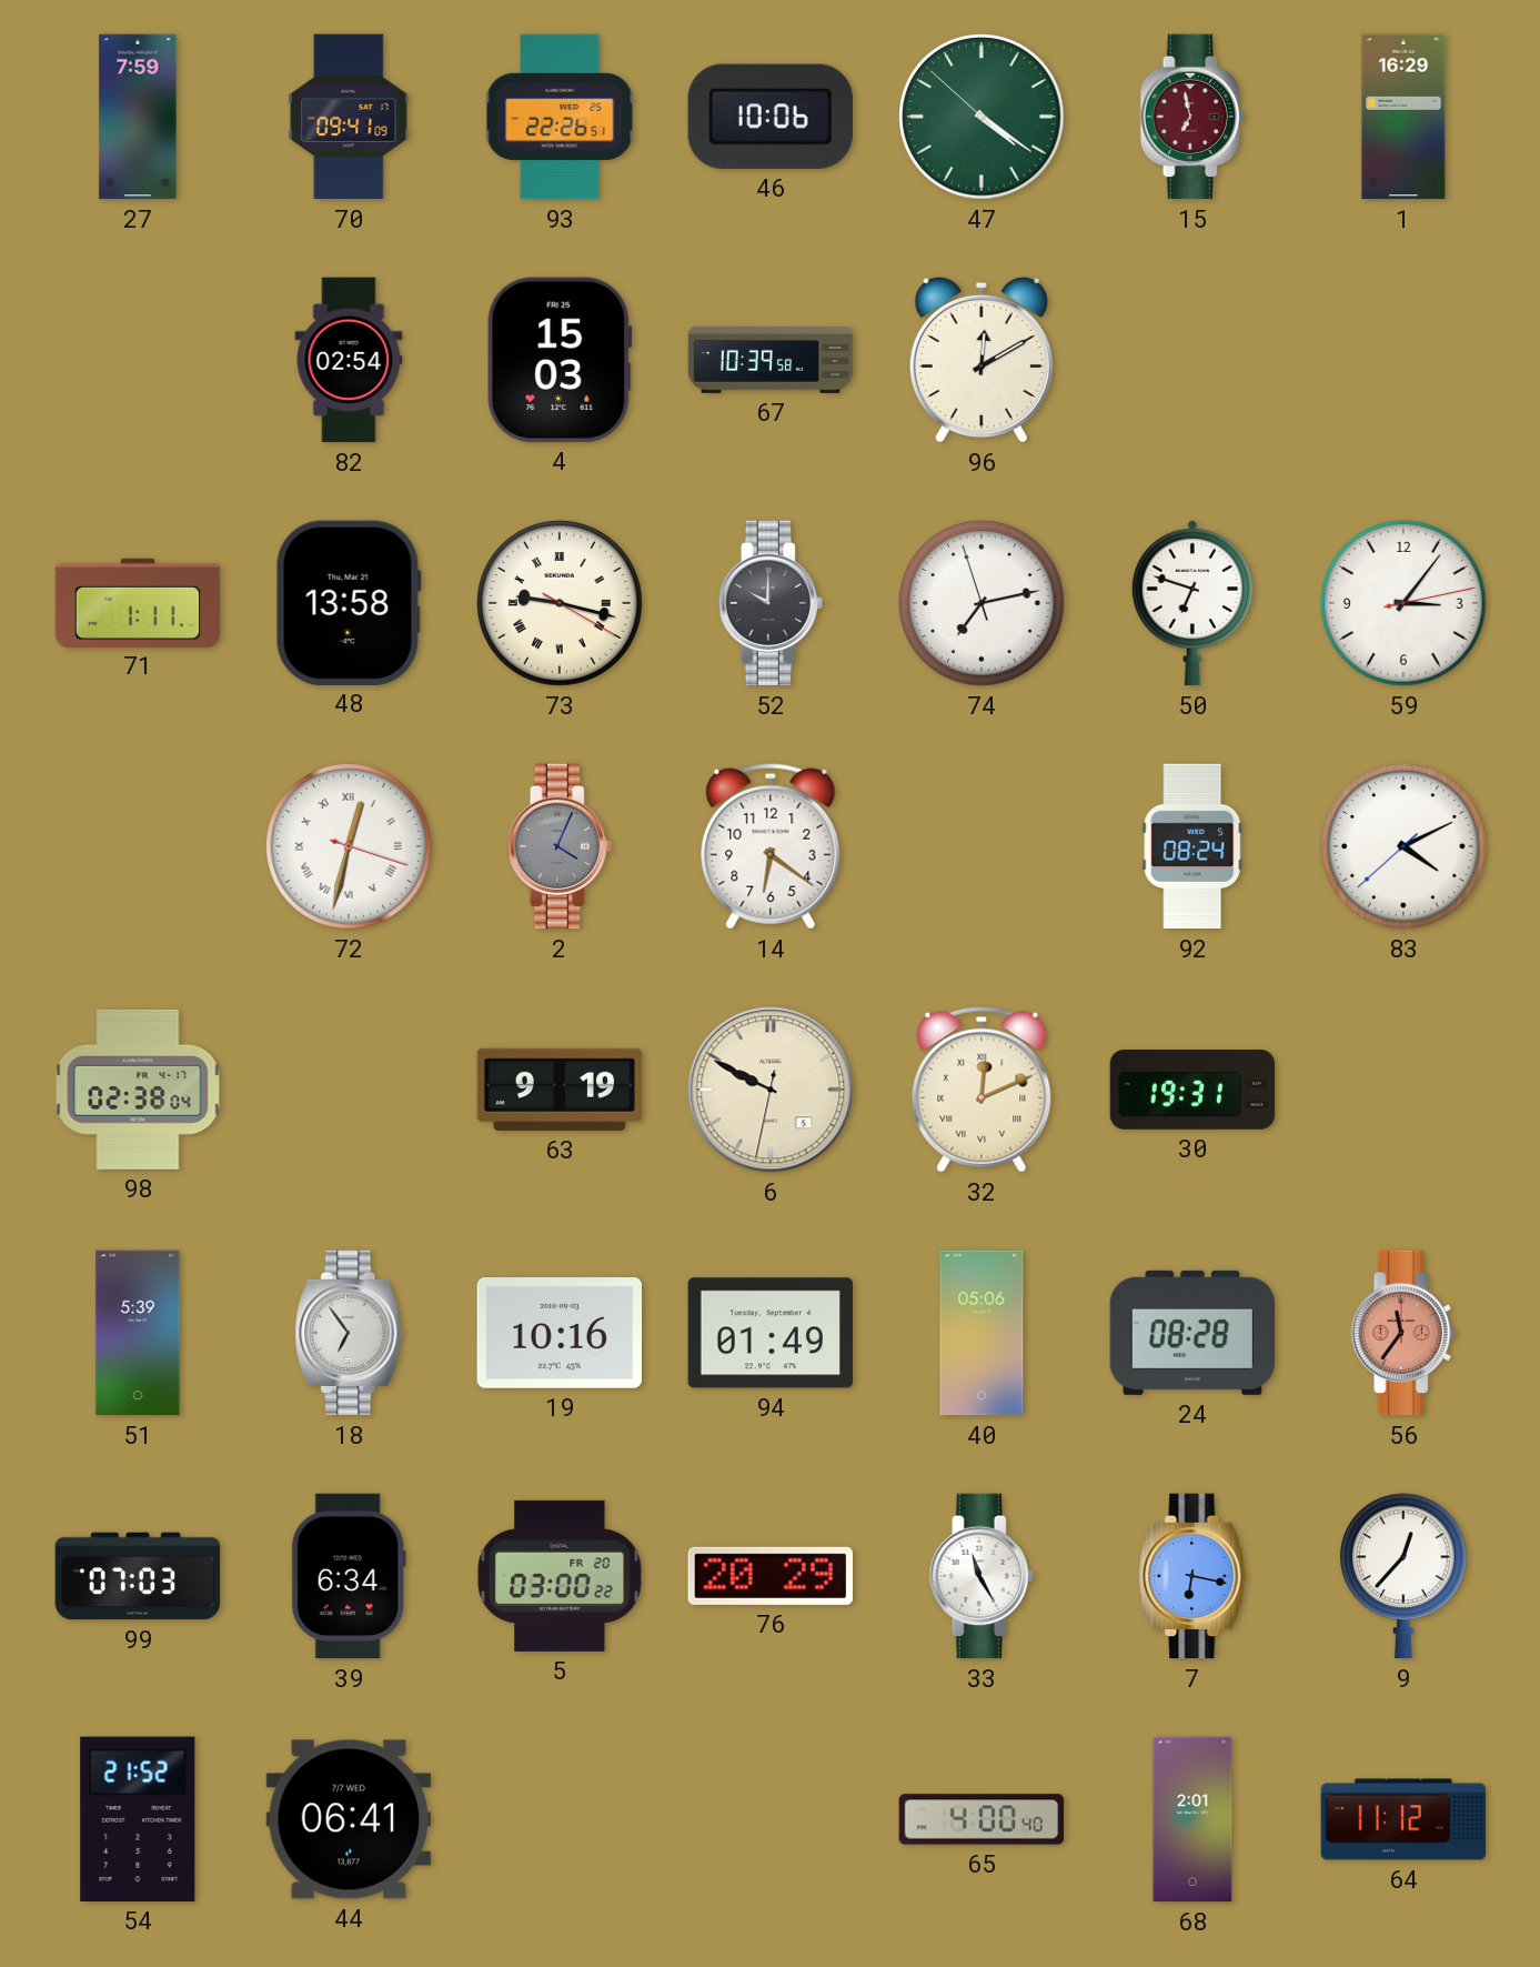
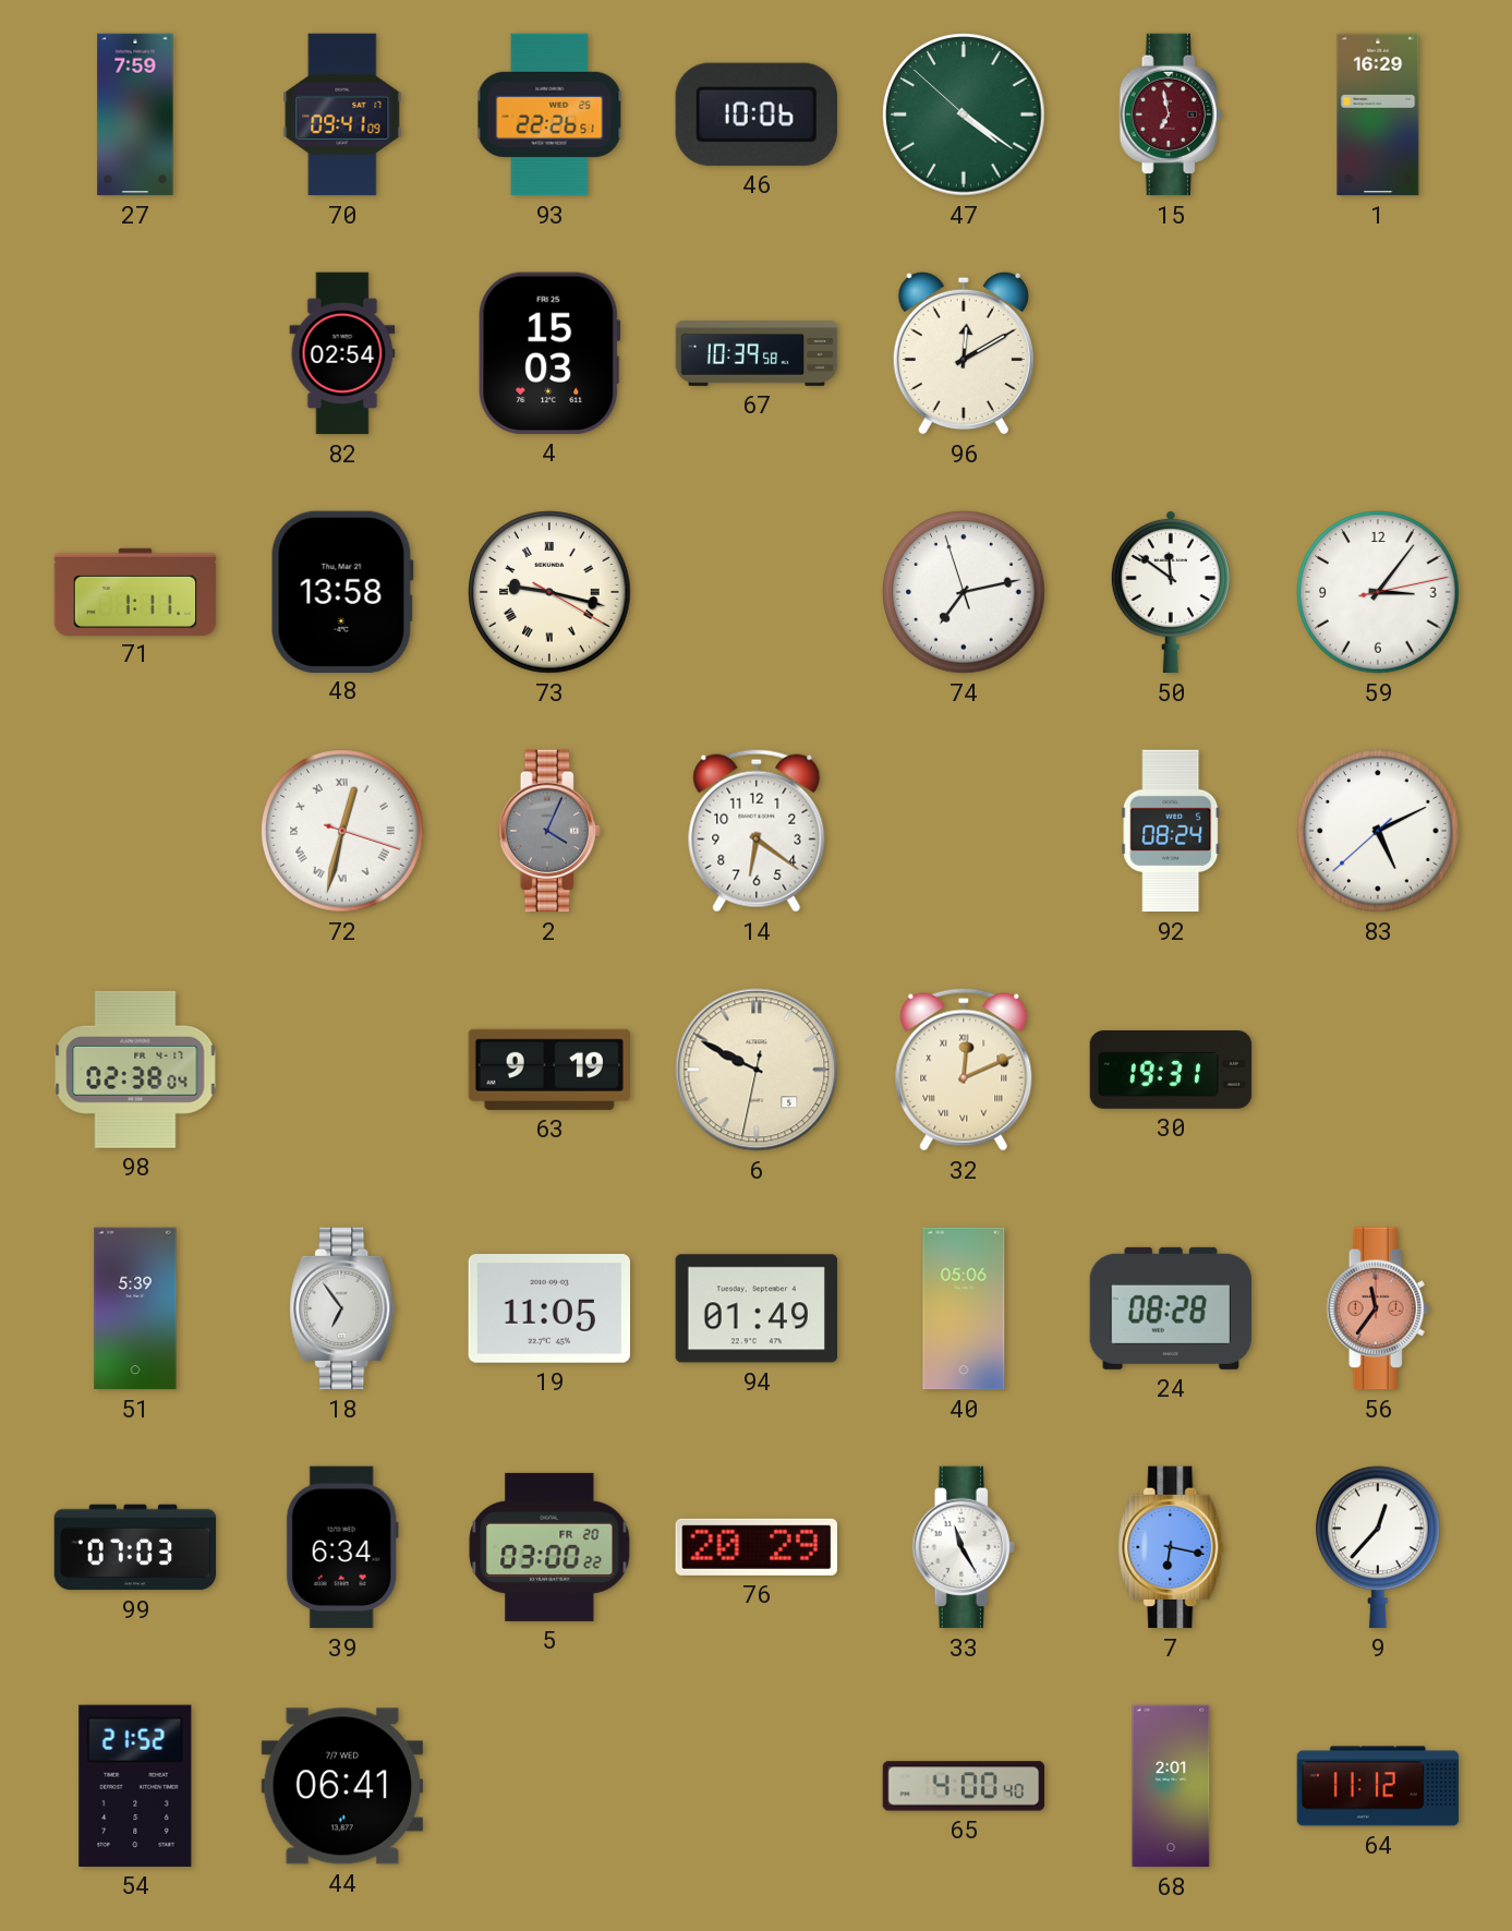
52: 10:00 -> none
50: 6:48 -> 11:51
83: 4:10 -> 5:10
19: 10:16 -> 11:05
